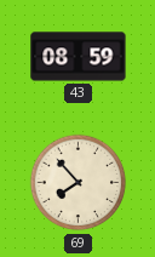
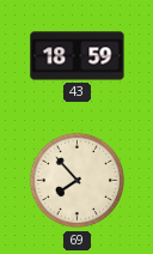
43: 08:59 -> 18:59
